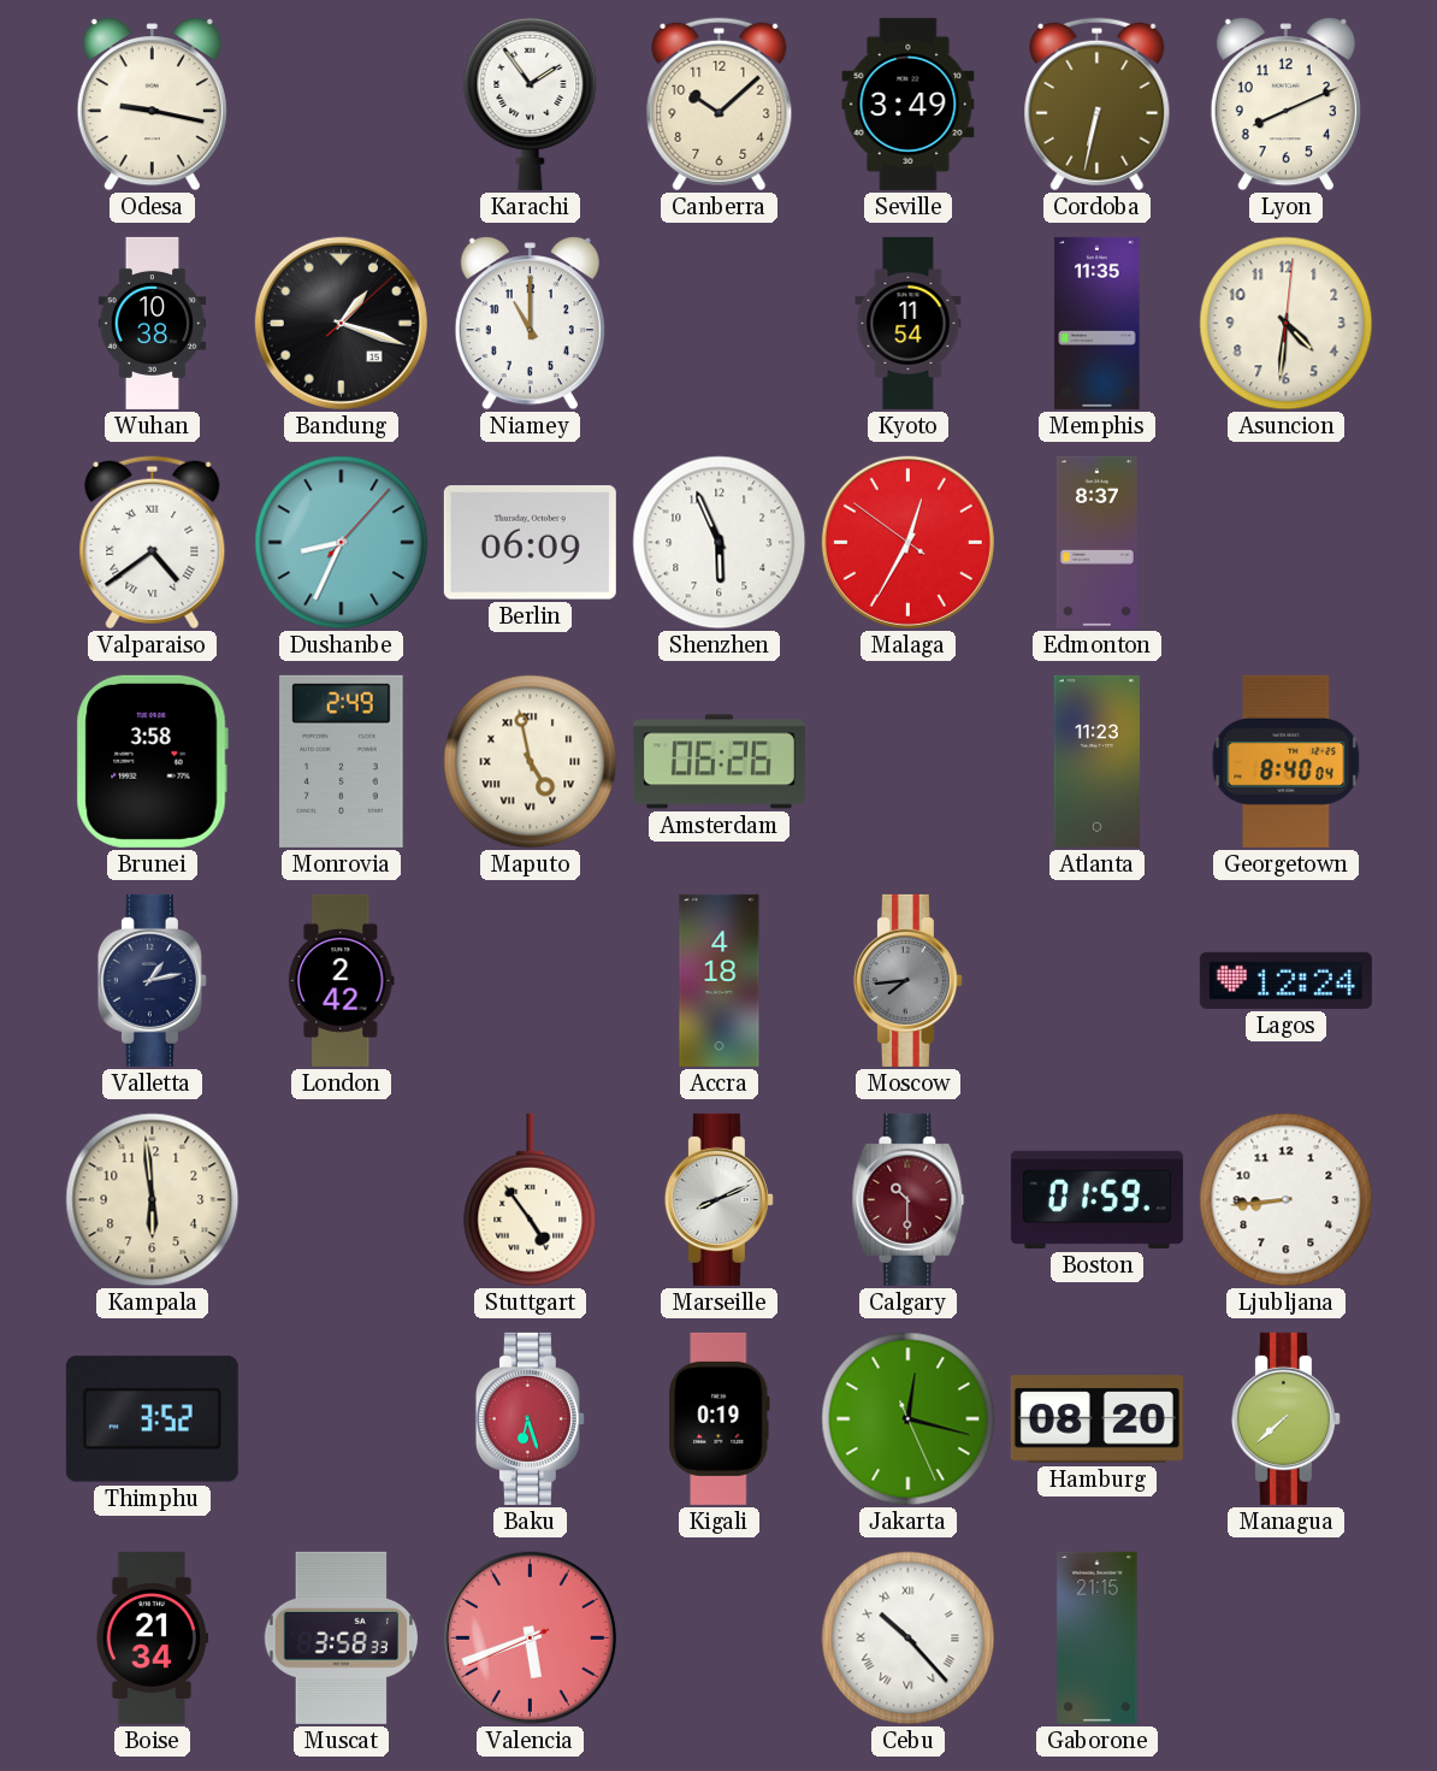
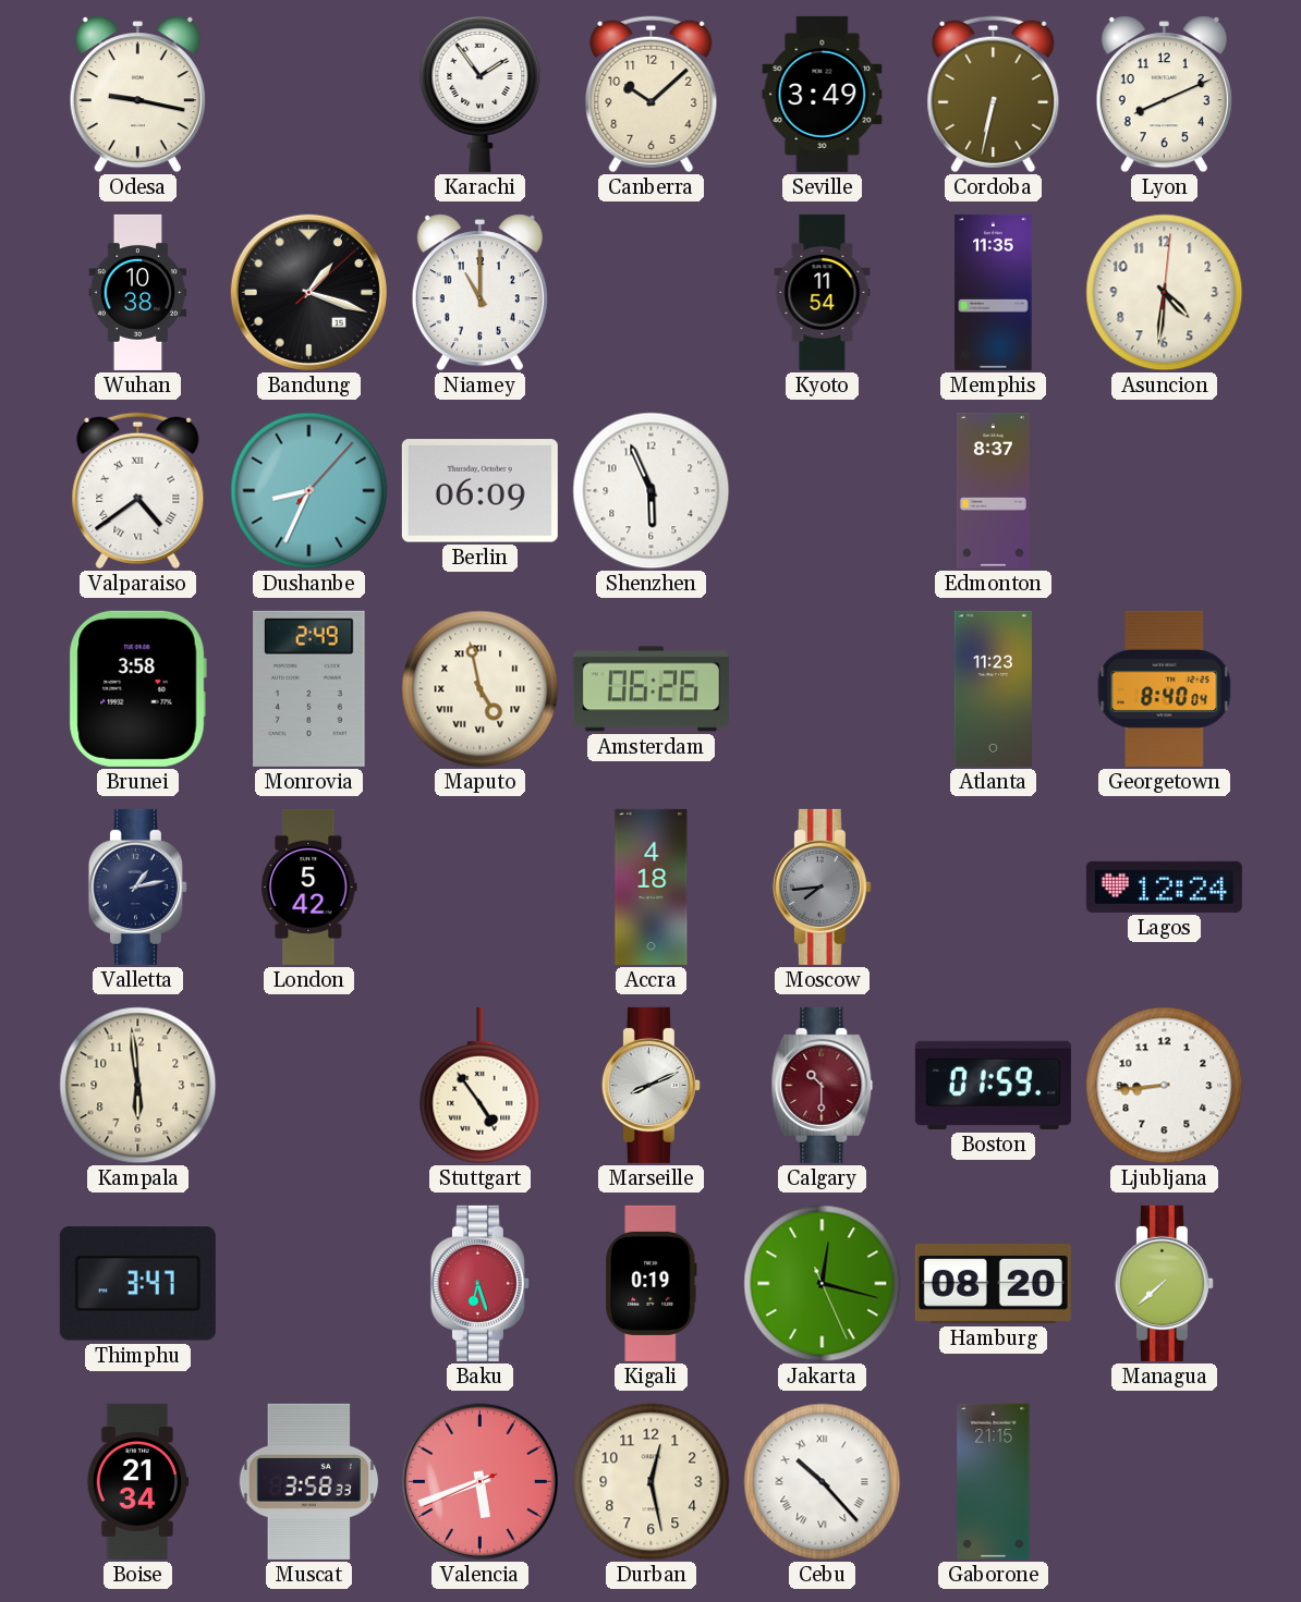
Malaga: 12:34 -> none
London: 2:42 -> 5:42
Thimphu: 3:52 -> 3:47
Durban: none -> 12:28
